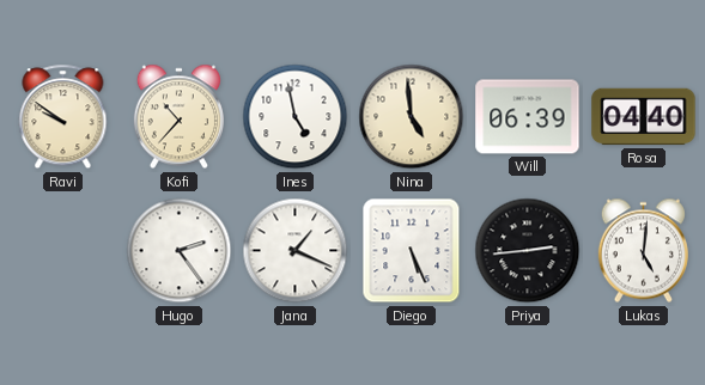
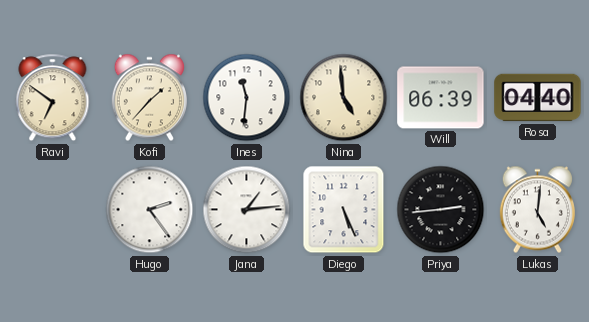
Ravi: 9:51 -> 6:51
Kofi: 10:37 -> 1:37
Ines: 4:58 -> 11:31
Jana: 1:19 -> 1:14
